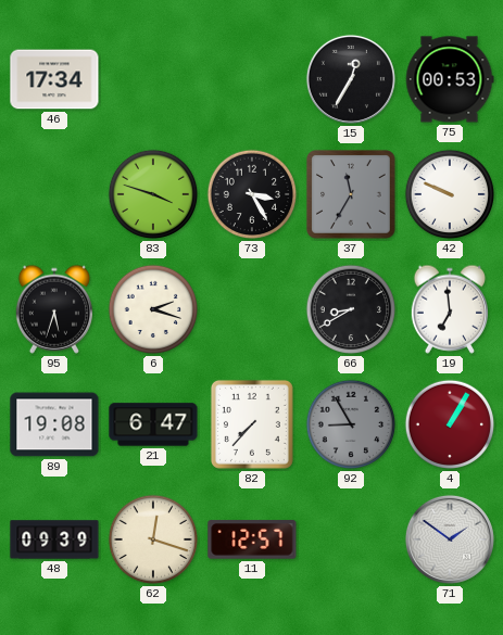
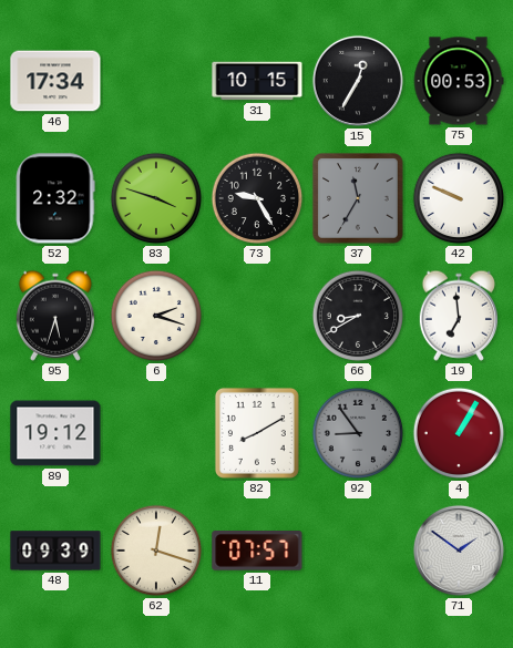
31: none -> 10:15
52: none -> 2:32
73: 3:25 -> 9:25
89: 19:08 -> 19:12
21: 6:47 -> none
82: 7:37 -> 8:10
92: 8:55 -> 8:54
11: 12:57 -> 07:57
